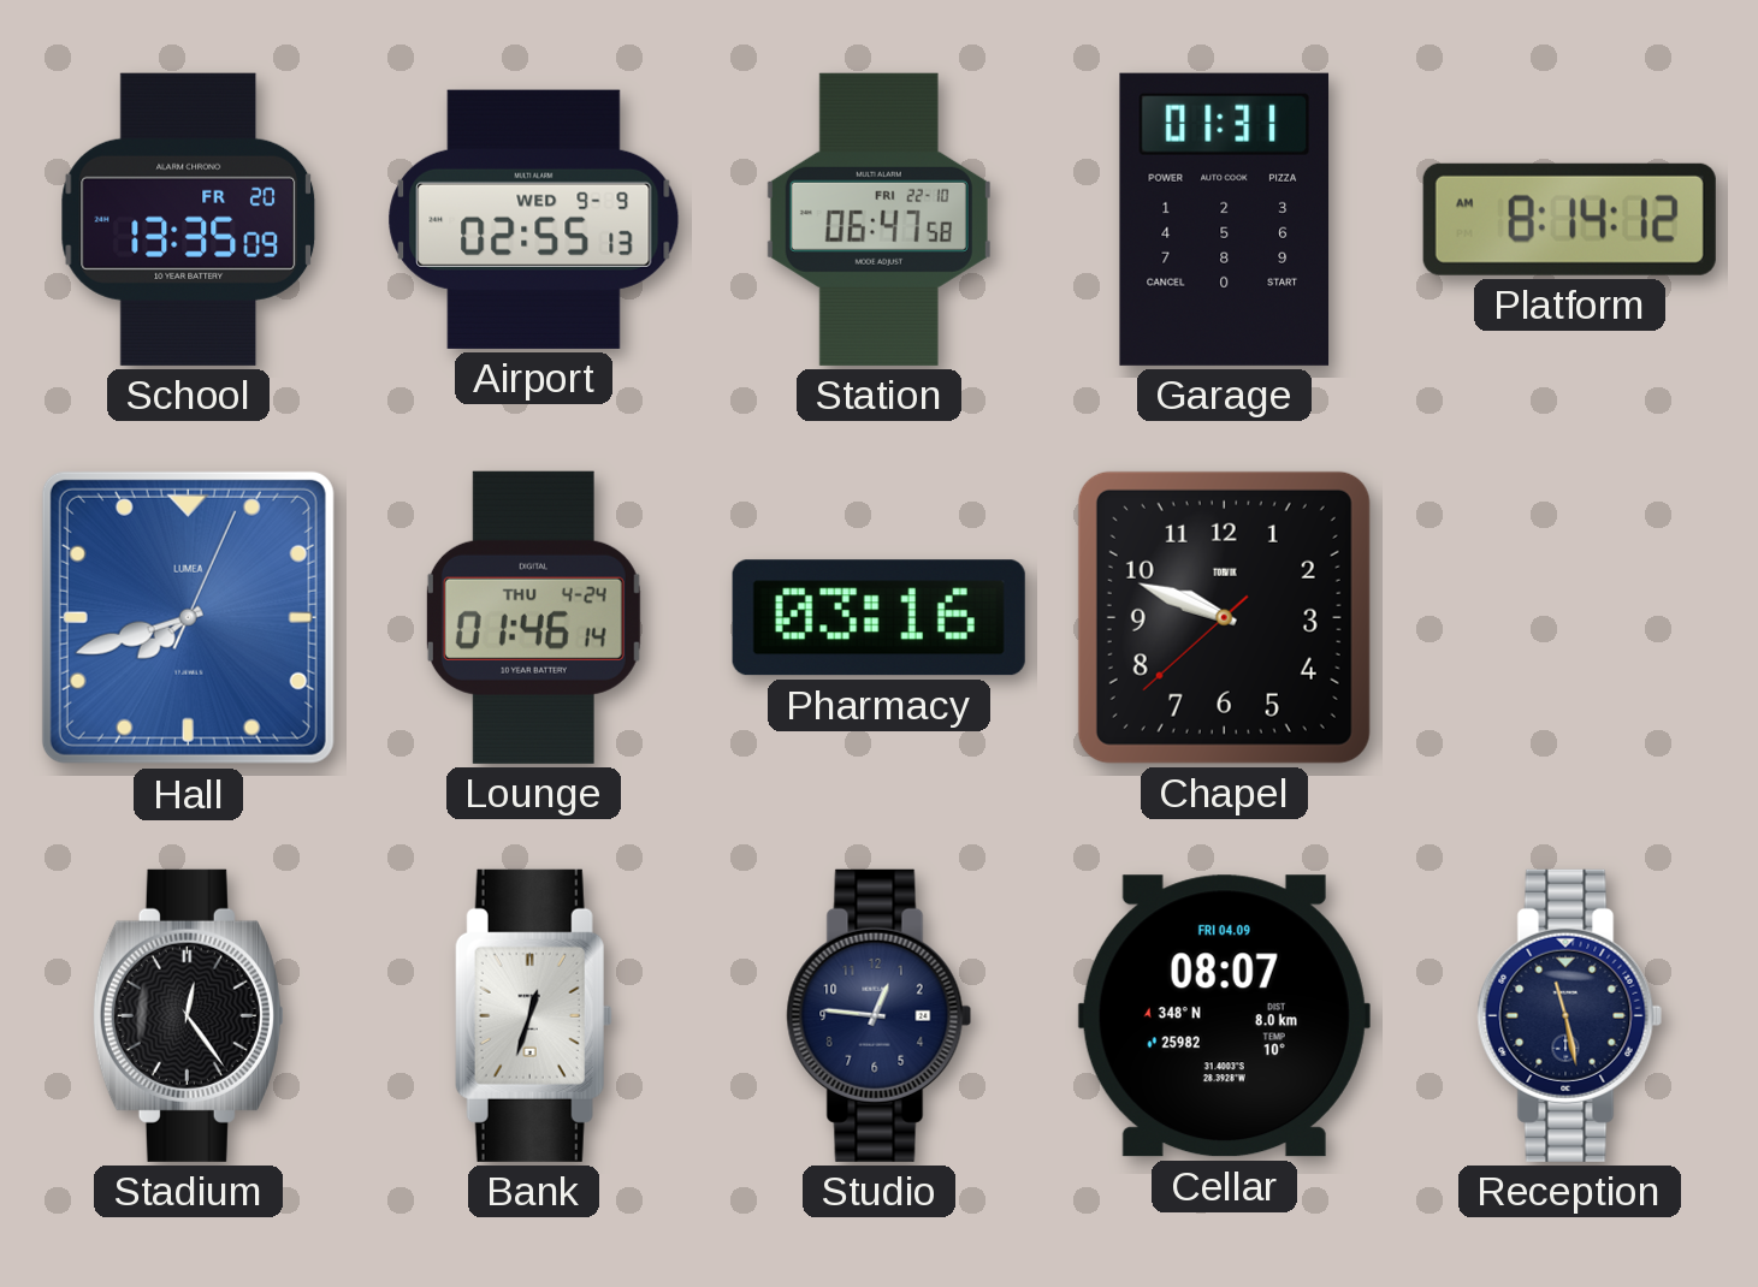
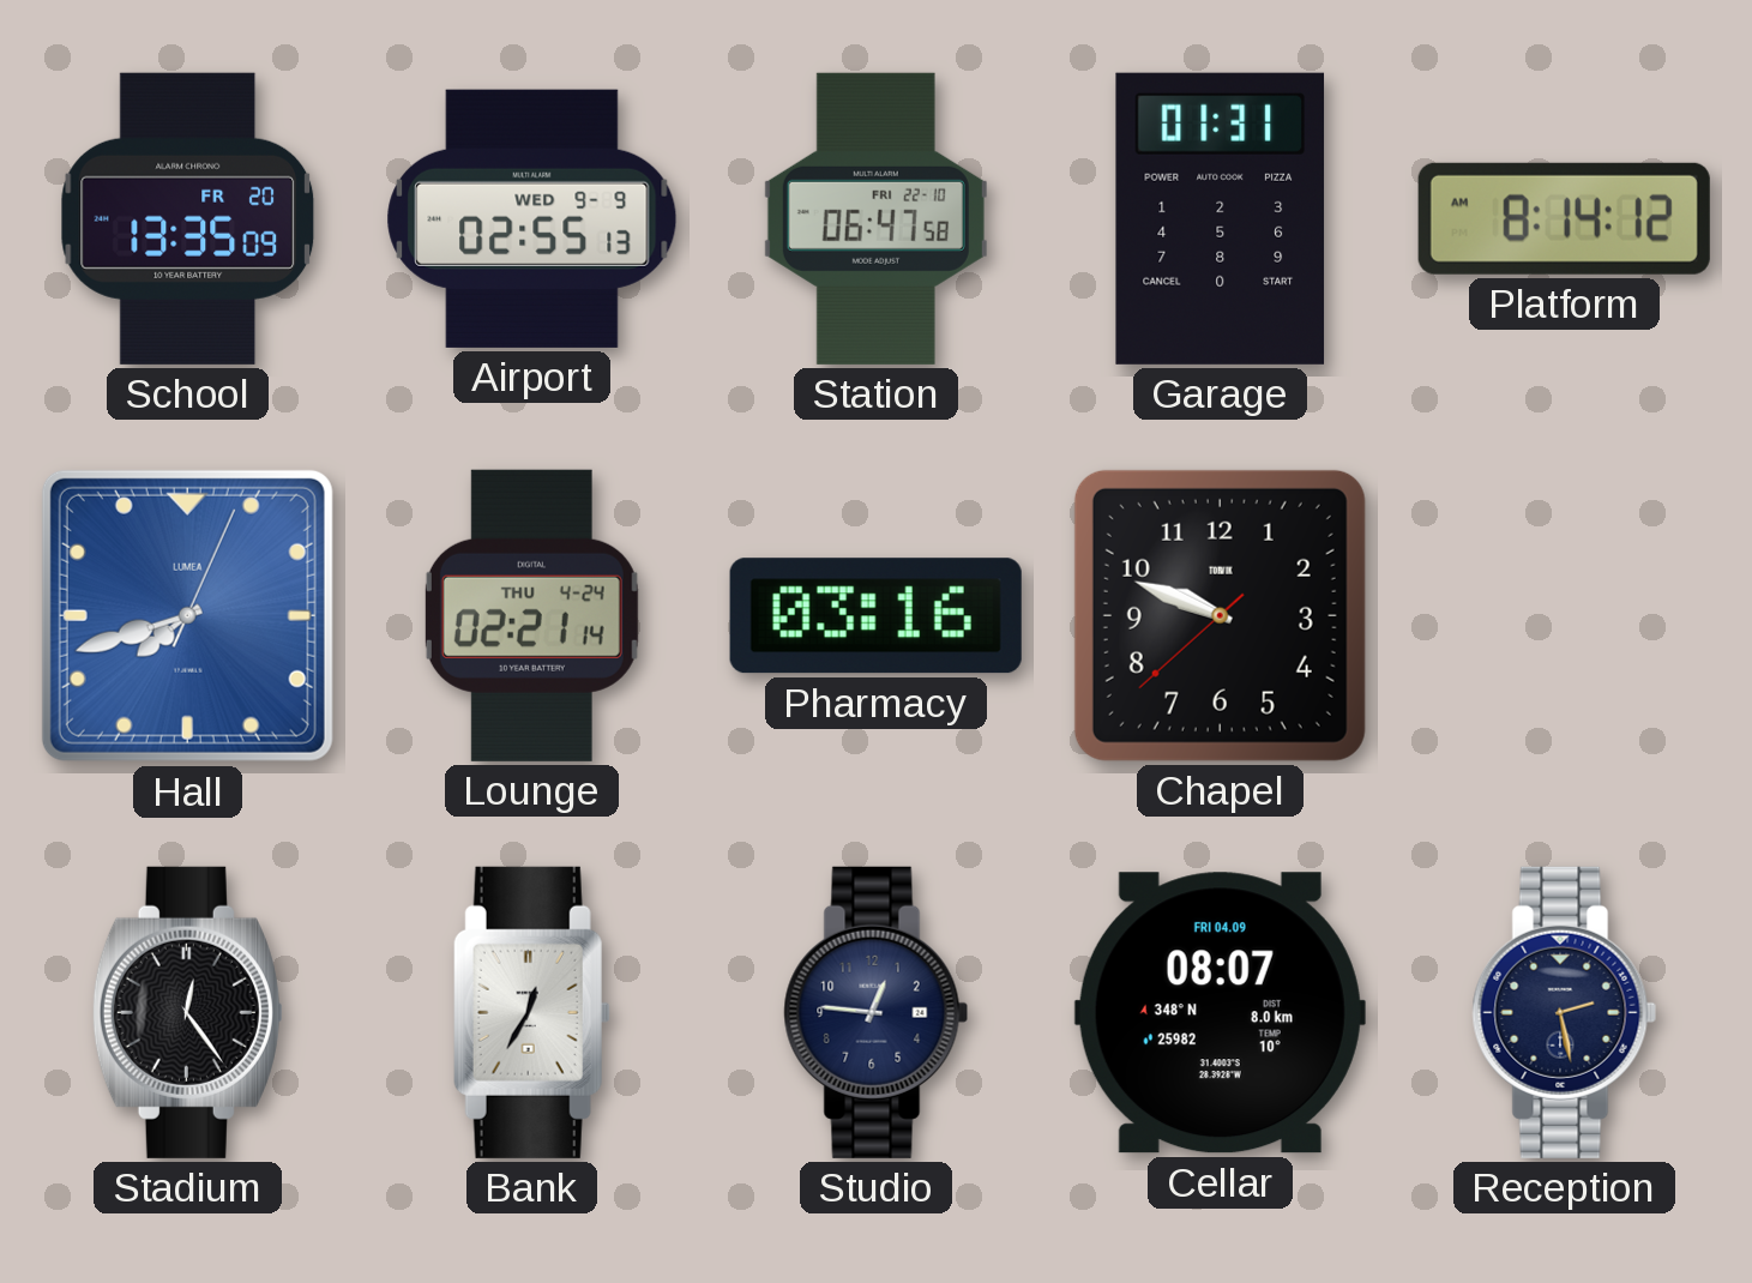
Lounge: 01:46 -> 02:21
Bank: 12:33 -> 12:35
Reception: 11:28 -> 2:28
